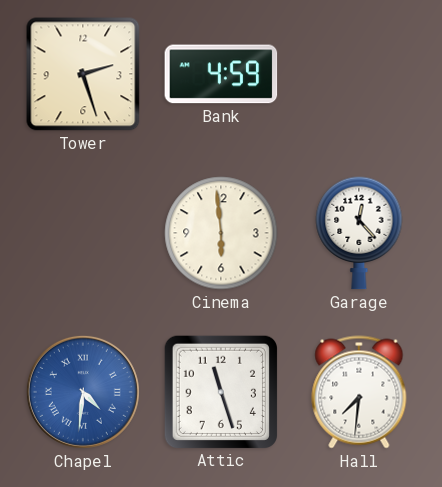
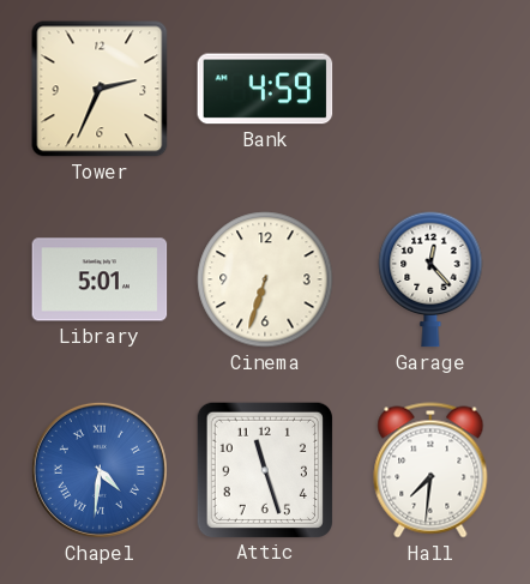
Tower: 2:27 -> 2:34
Library: none -> 5:01
Cinema: 5:59 -> 6:33
